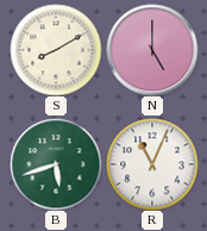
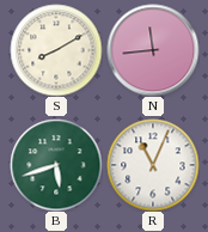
N: 5:00 -> 11:44
